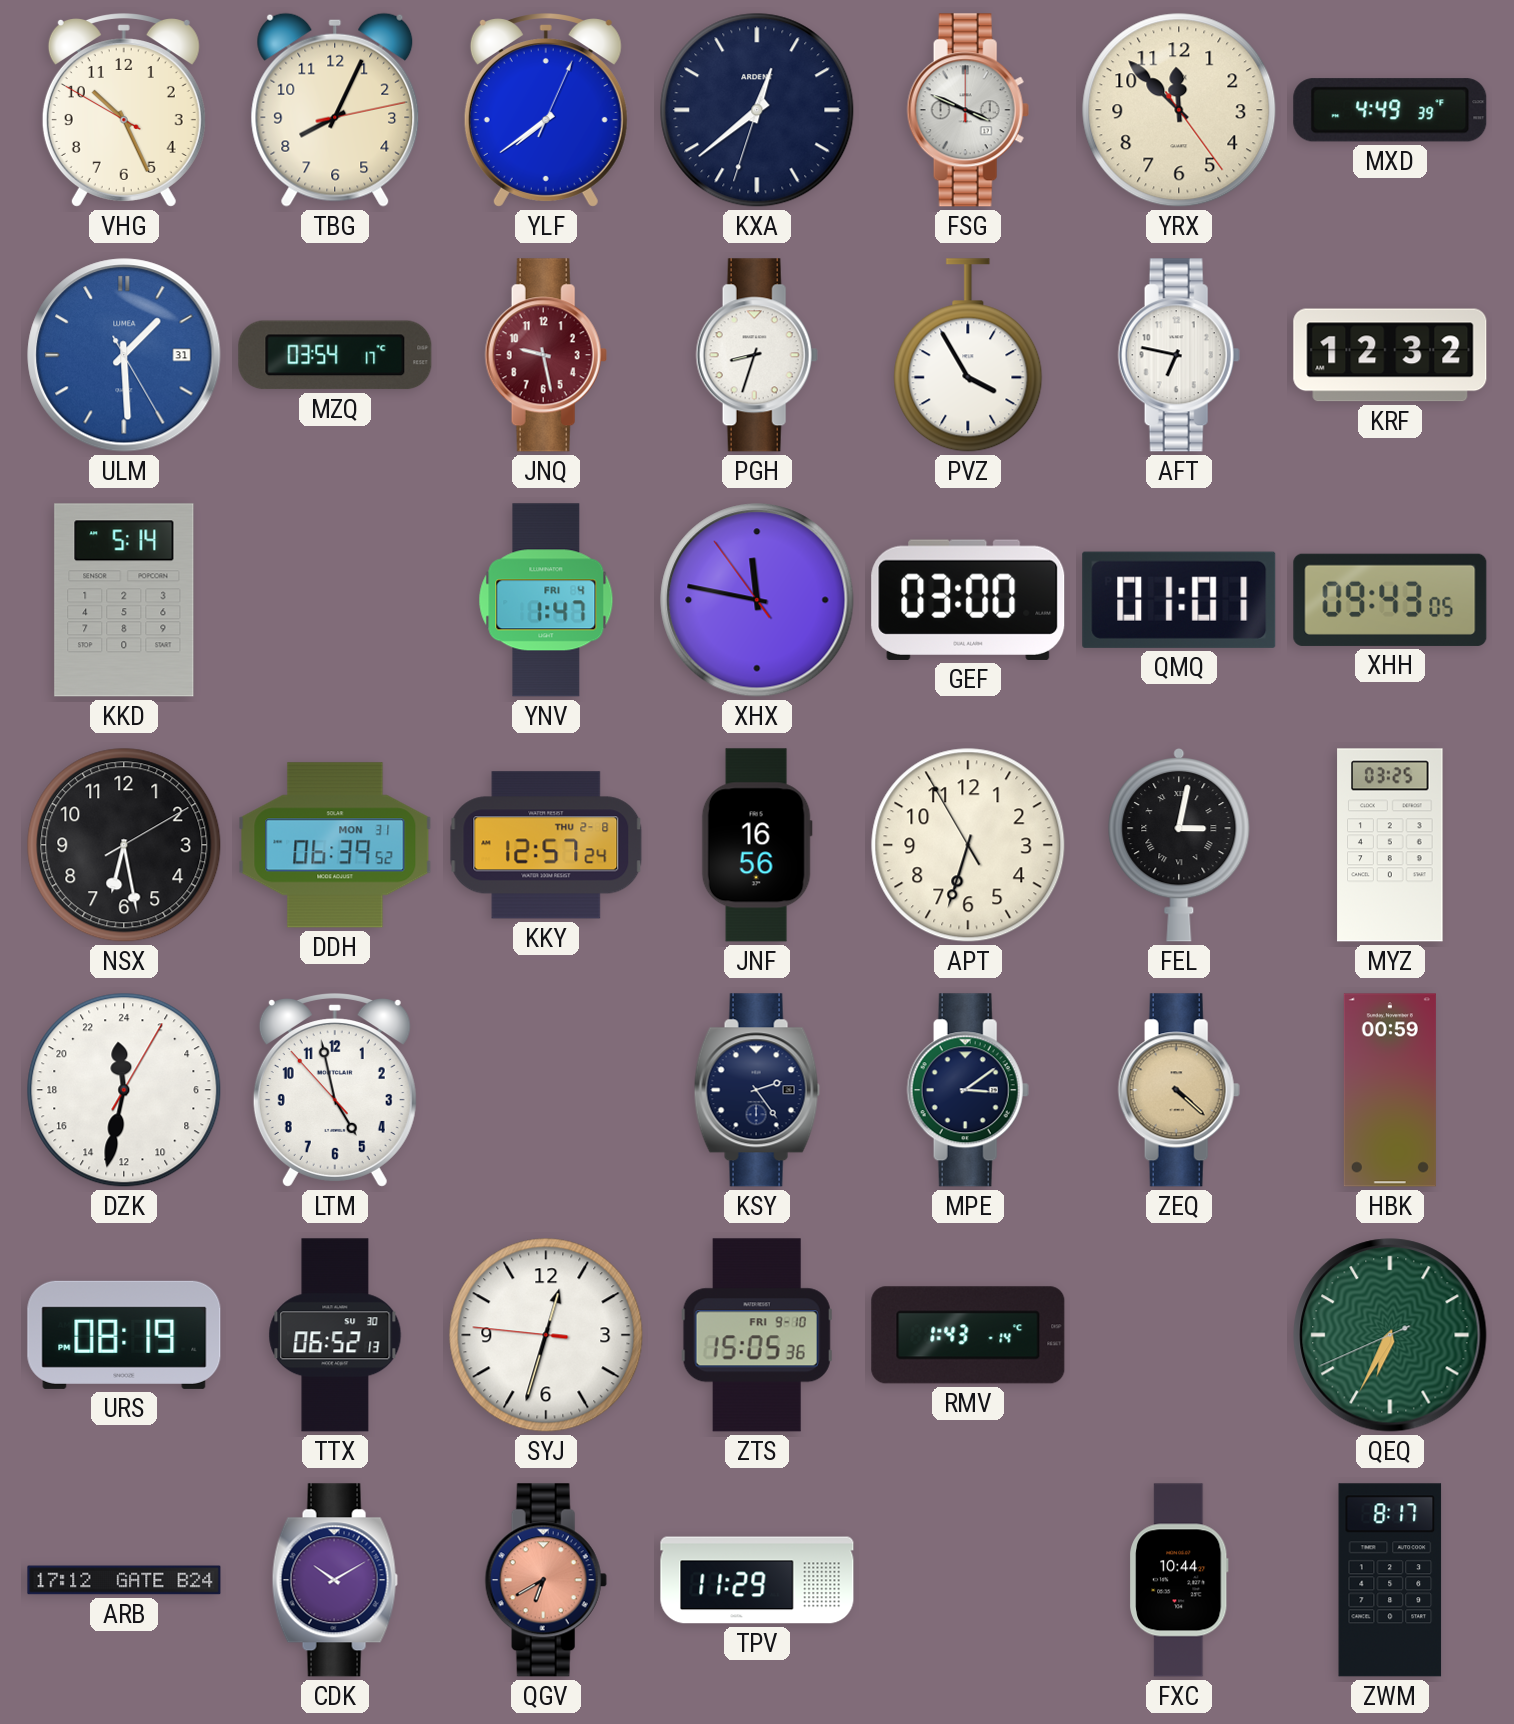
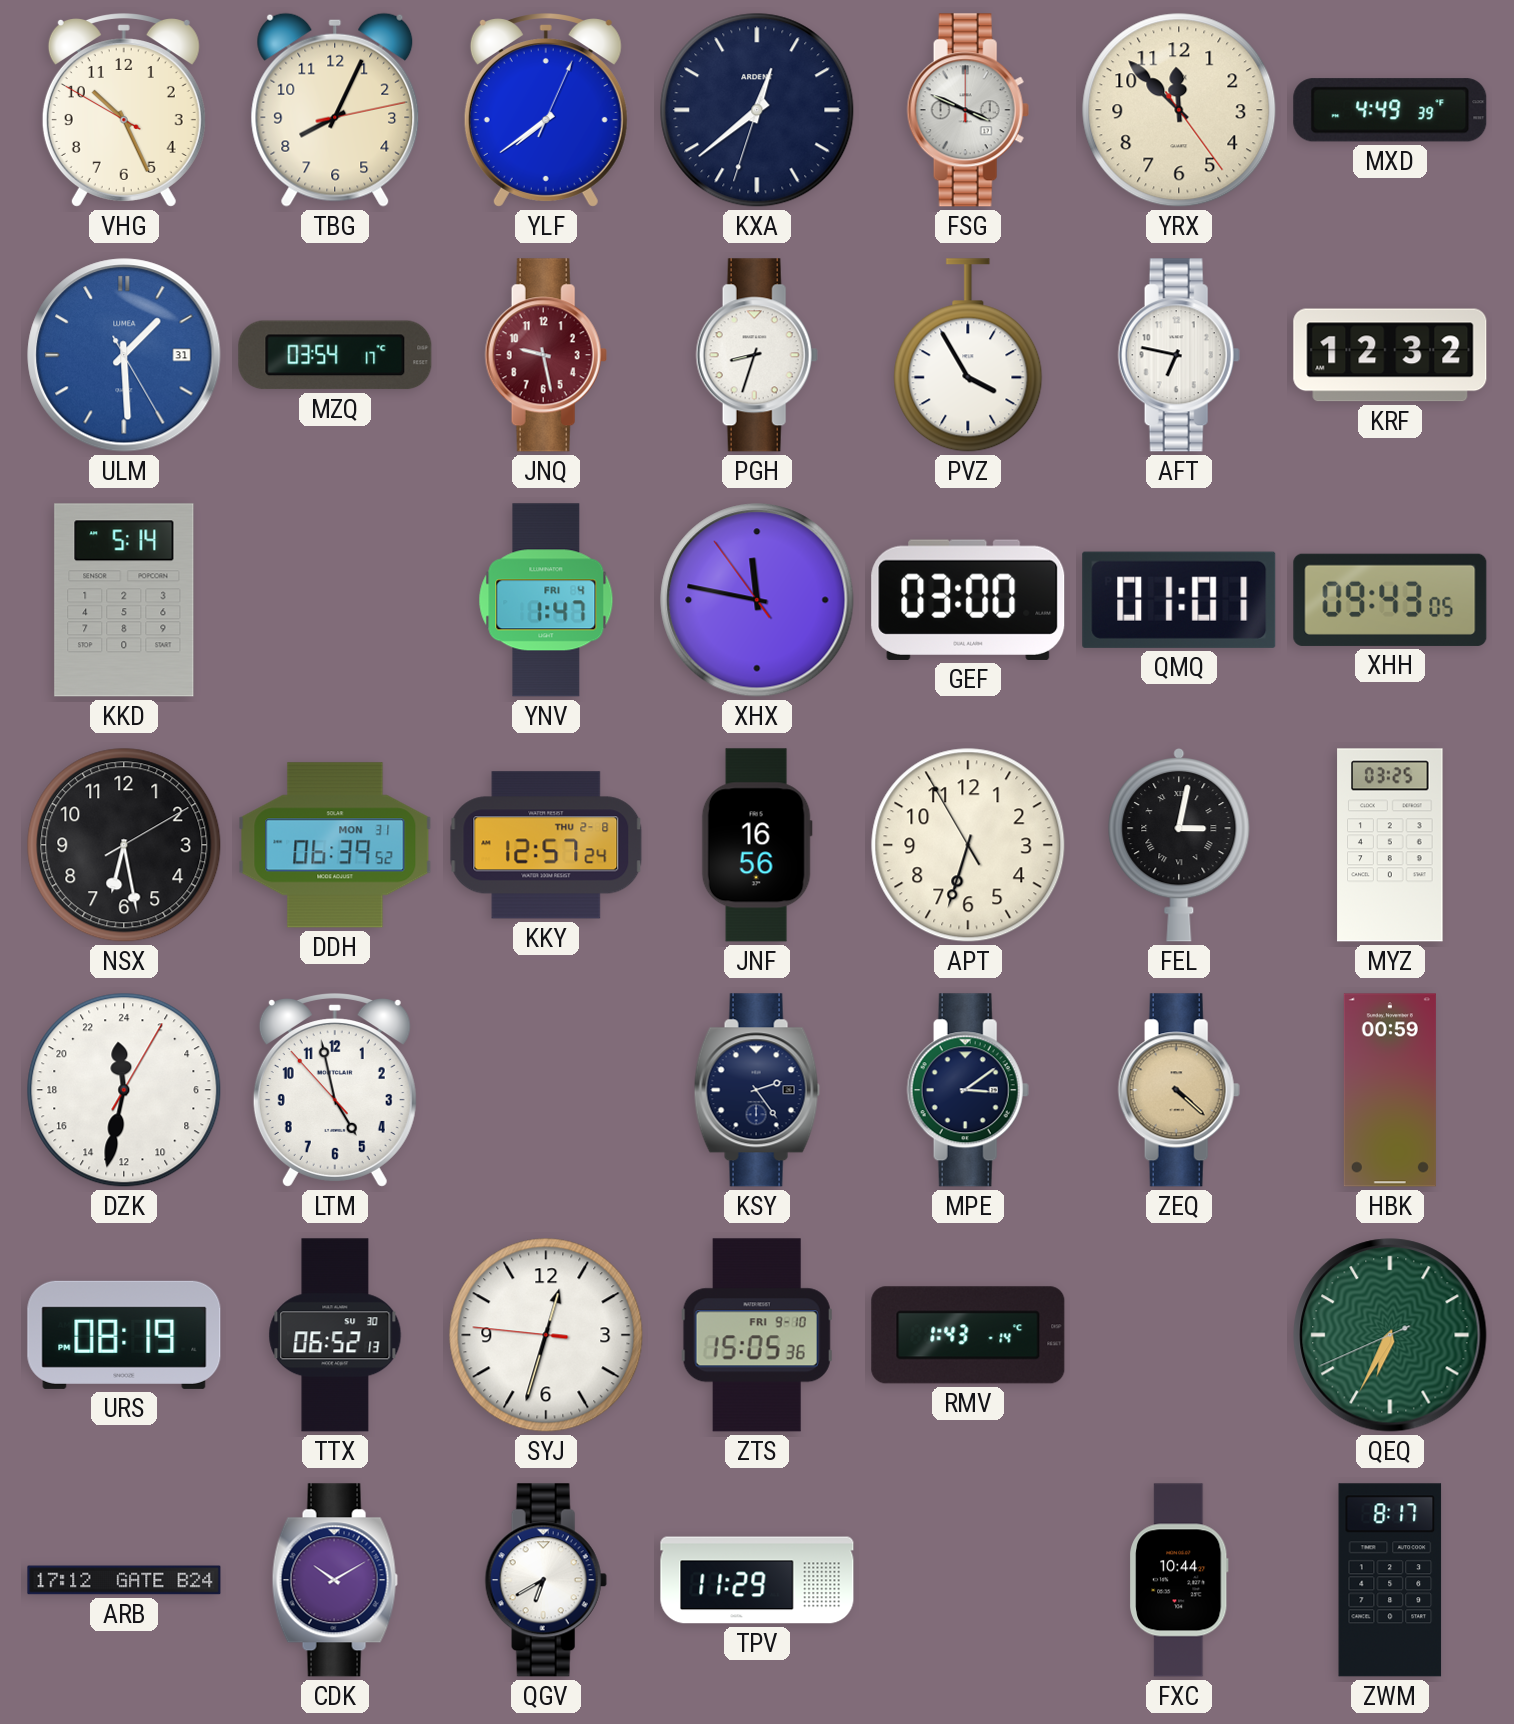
QGV dial: salmon -> white
